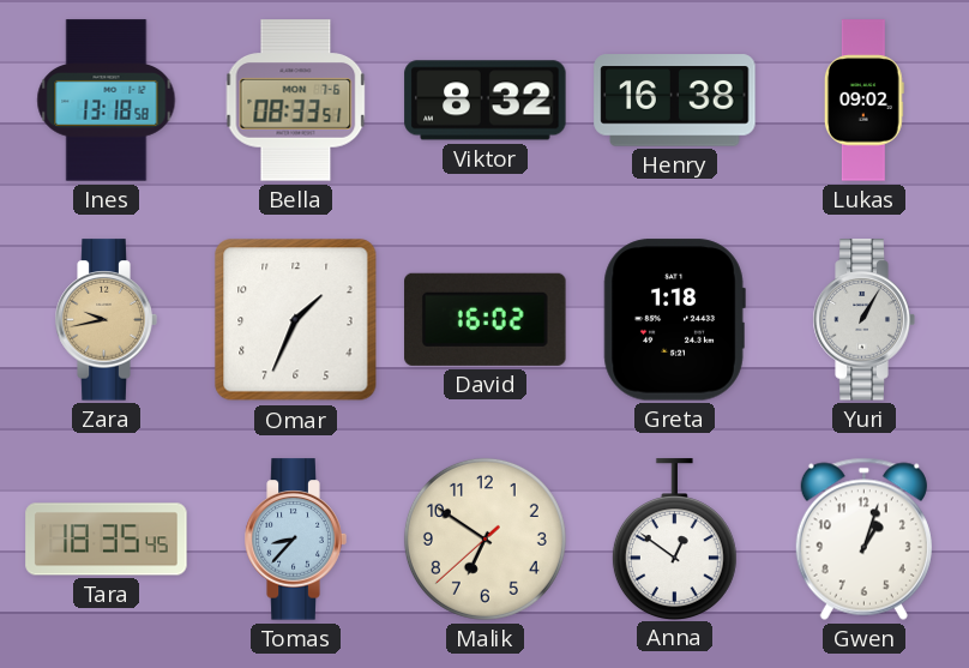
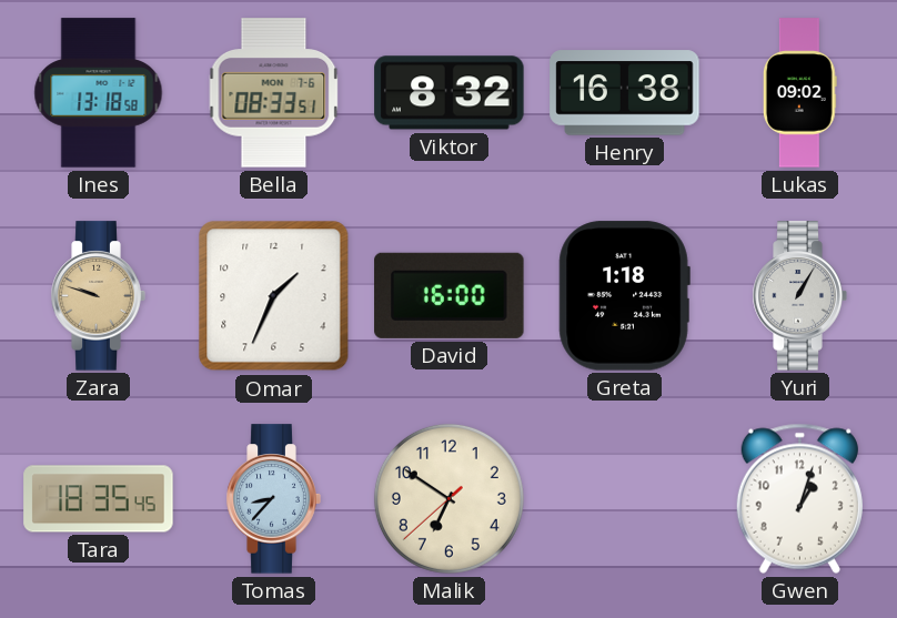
Zara: 9:43 -> 9:48
David: 16:02 -> 16:00
Anna: 12:51 -> none
